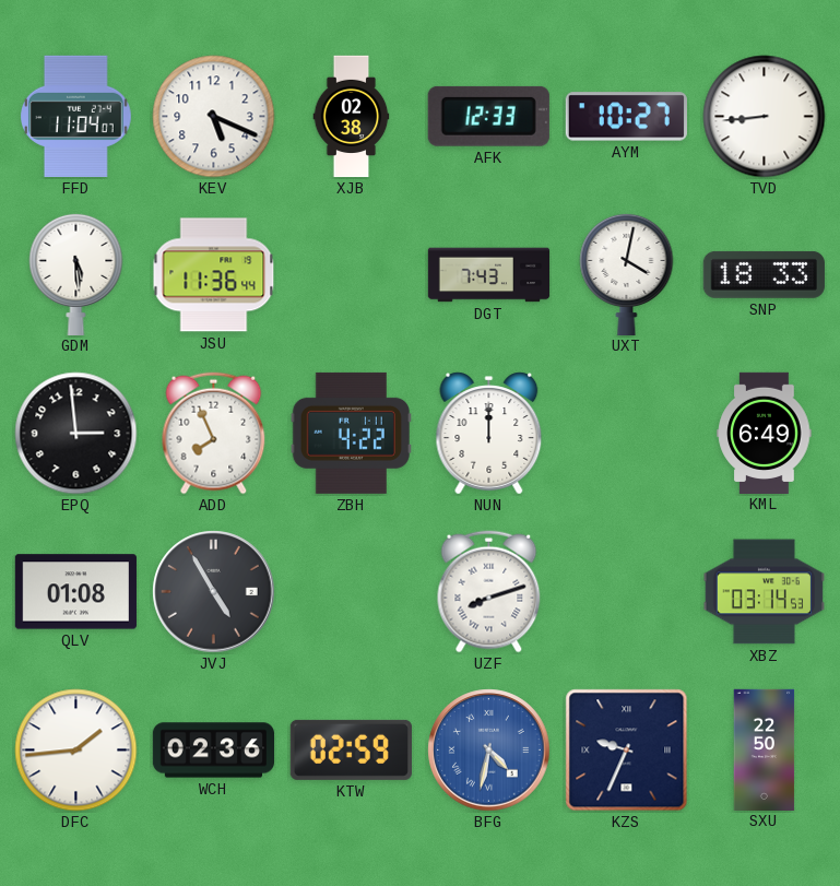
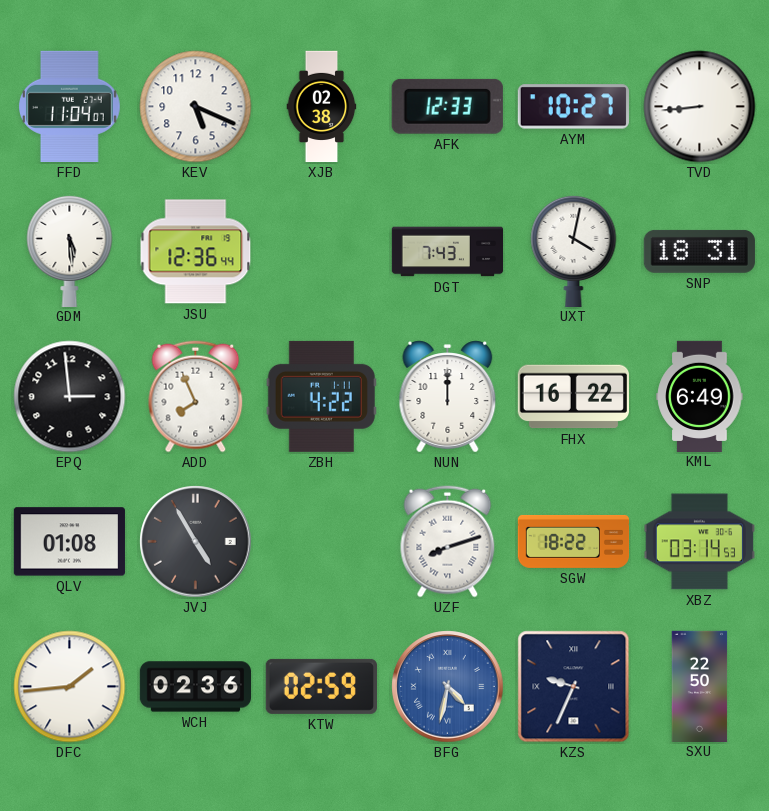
JSU: 11:36 -> 12:36
SNP: 18:33 -> 18:31
FHX: none -> 16:22
SGW: none -> 18:22
